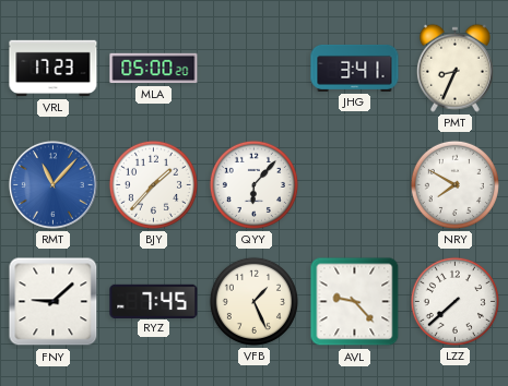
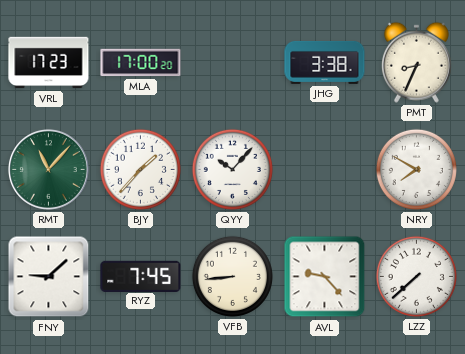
MLA: 05:00 -> 17:00
JHG: 3:41 -> 3:38
RMT dial: blue -> green
QYY: 6:07 -> 10:07
VFB: 1:26 -> 8:44
